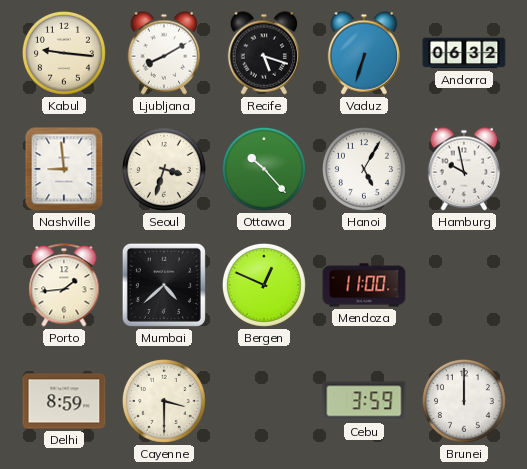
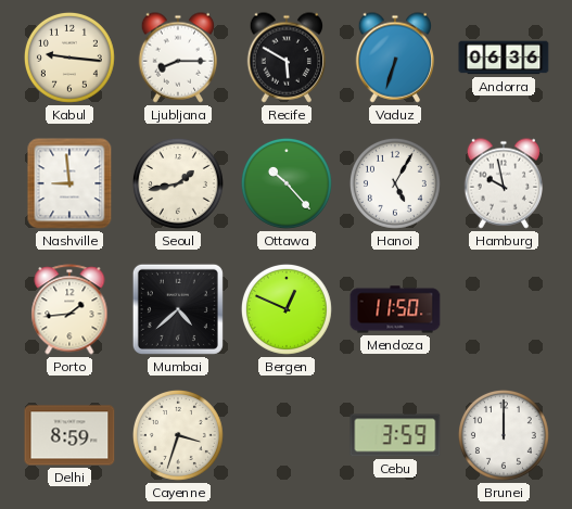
Ljubljana: 8:10 -> 8:15
Recife: 5:18 -> 5:50
Andorra: 06:32 -> 06:36
Seoul: 3:33 -> 1:43
Mendoza: 11:00 -> 11:50
Cayenne: 3:30 -> 3:33
